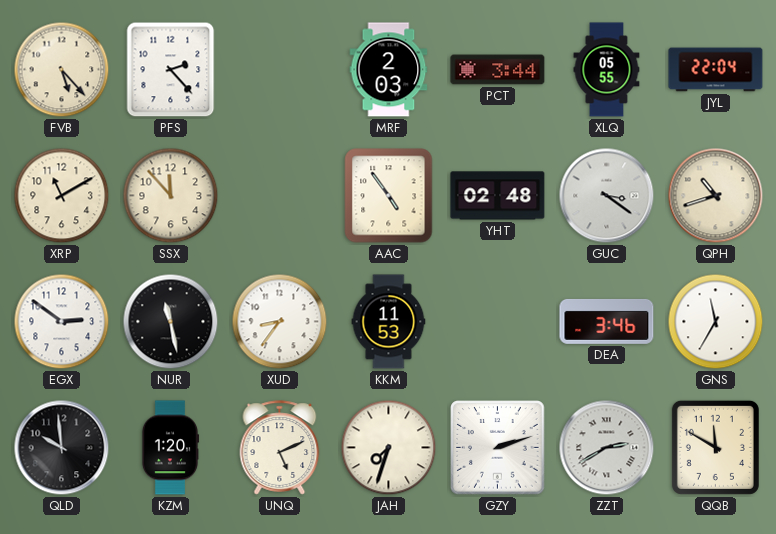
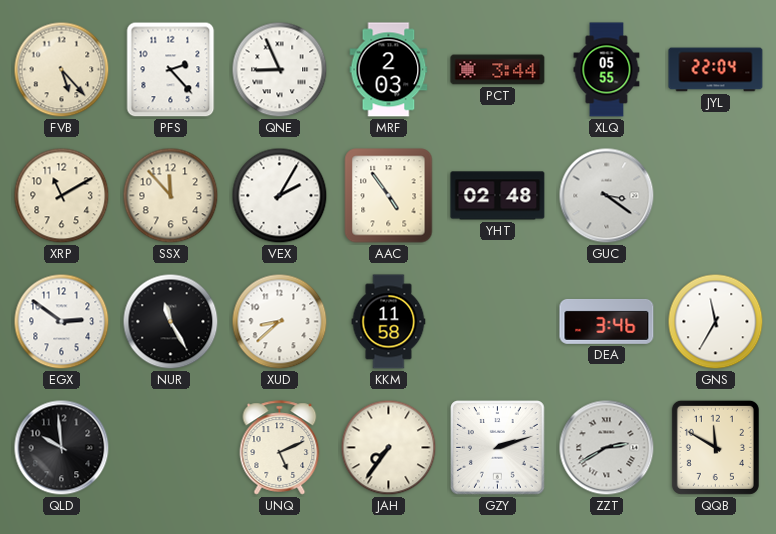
QNE: none -> 8:56
VEX: none -> 2:05
QPH: 10:42 -> none
NUR: 11:28 -> 11:25
XUD: 8:36 -> 8:38
KKM: 11:53 -> 11:58
KZM: 1:20 -> none
JAH: 7:33 -> 7:36
